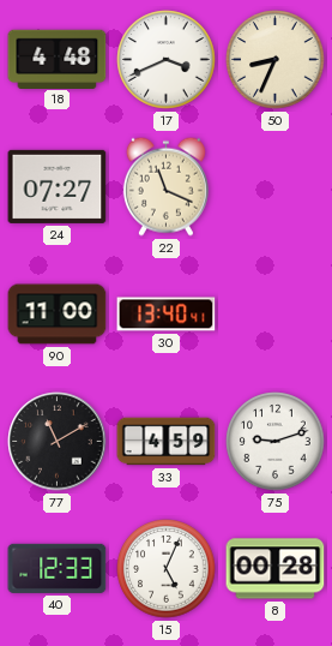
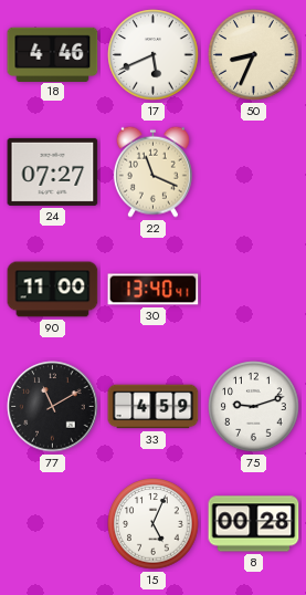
18: 4:48 -> 4:46
17: 3:41 -> 5:41
40: 12:33 -> none
